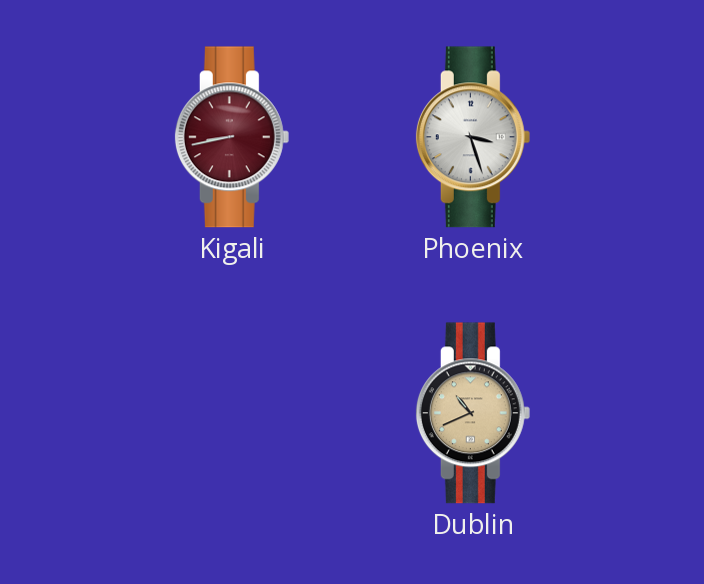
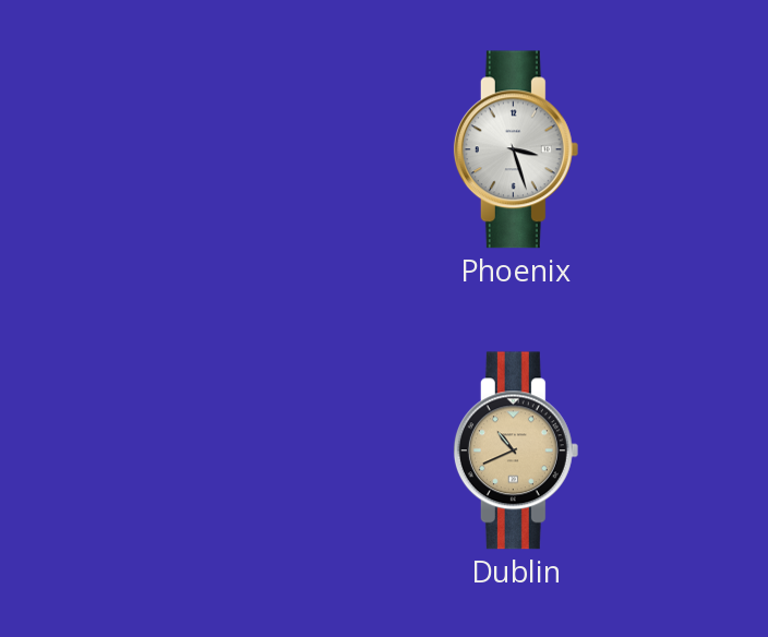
Kigali: 8:43 -> none
